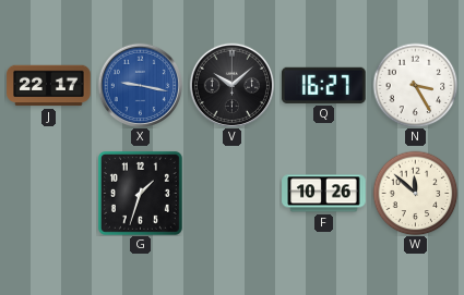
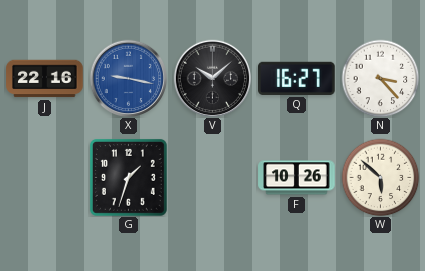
J: 22:17 -> 22:16
N: 3:25 -> 3:23
W: 11:52 -> 5:52
